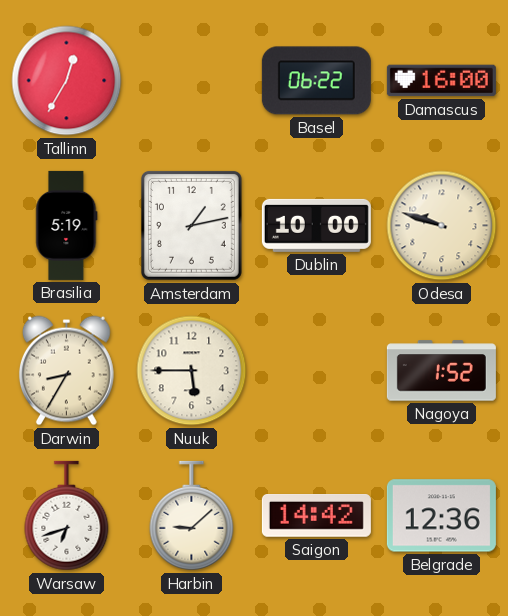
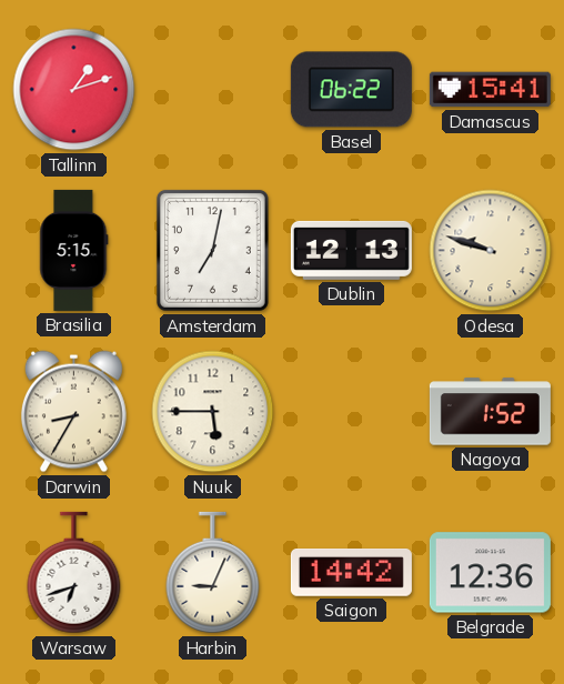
Tallinn: 12:35 -> 1:12
Damascus: 16:00 -> 15:41
Brasilia: 5:19 -> 5:15
Amsterdam: 1:13 -> 7:02
Dublin: 10:00 -> 12:13
Harbin: 9:08 -> 9:04
